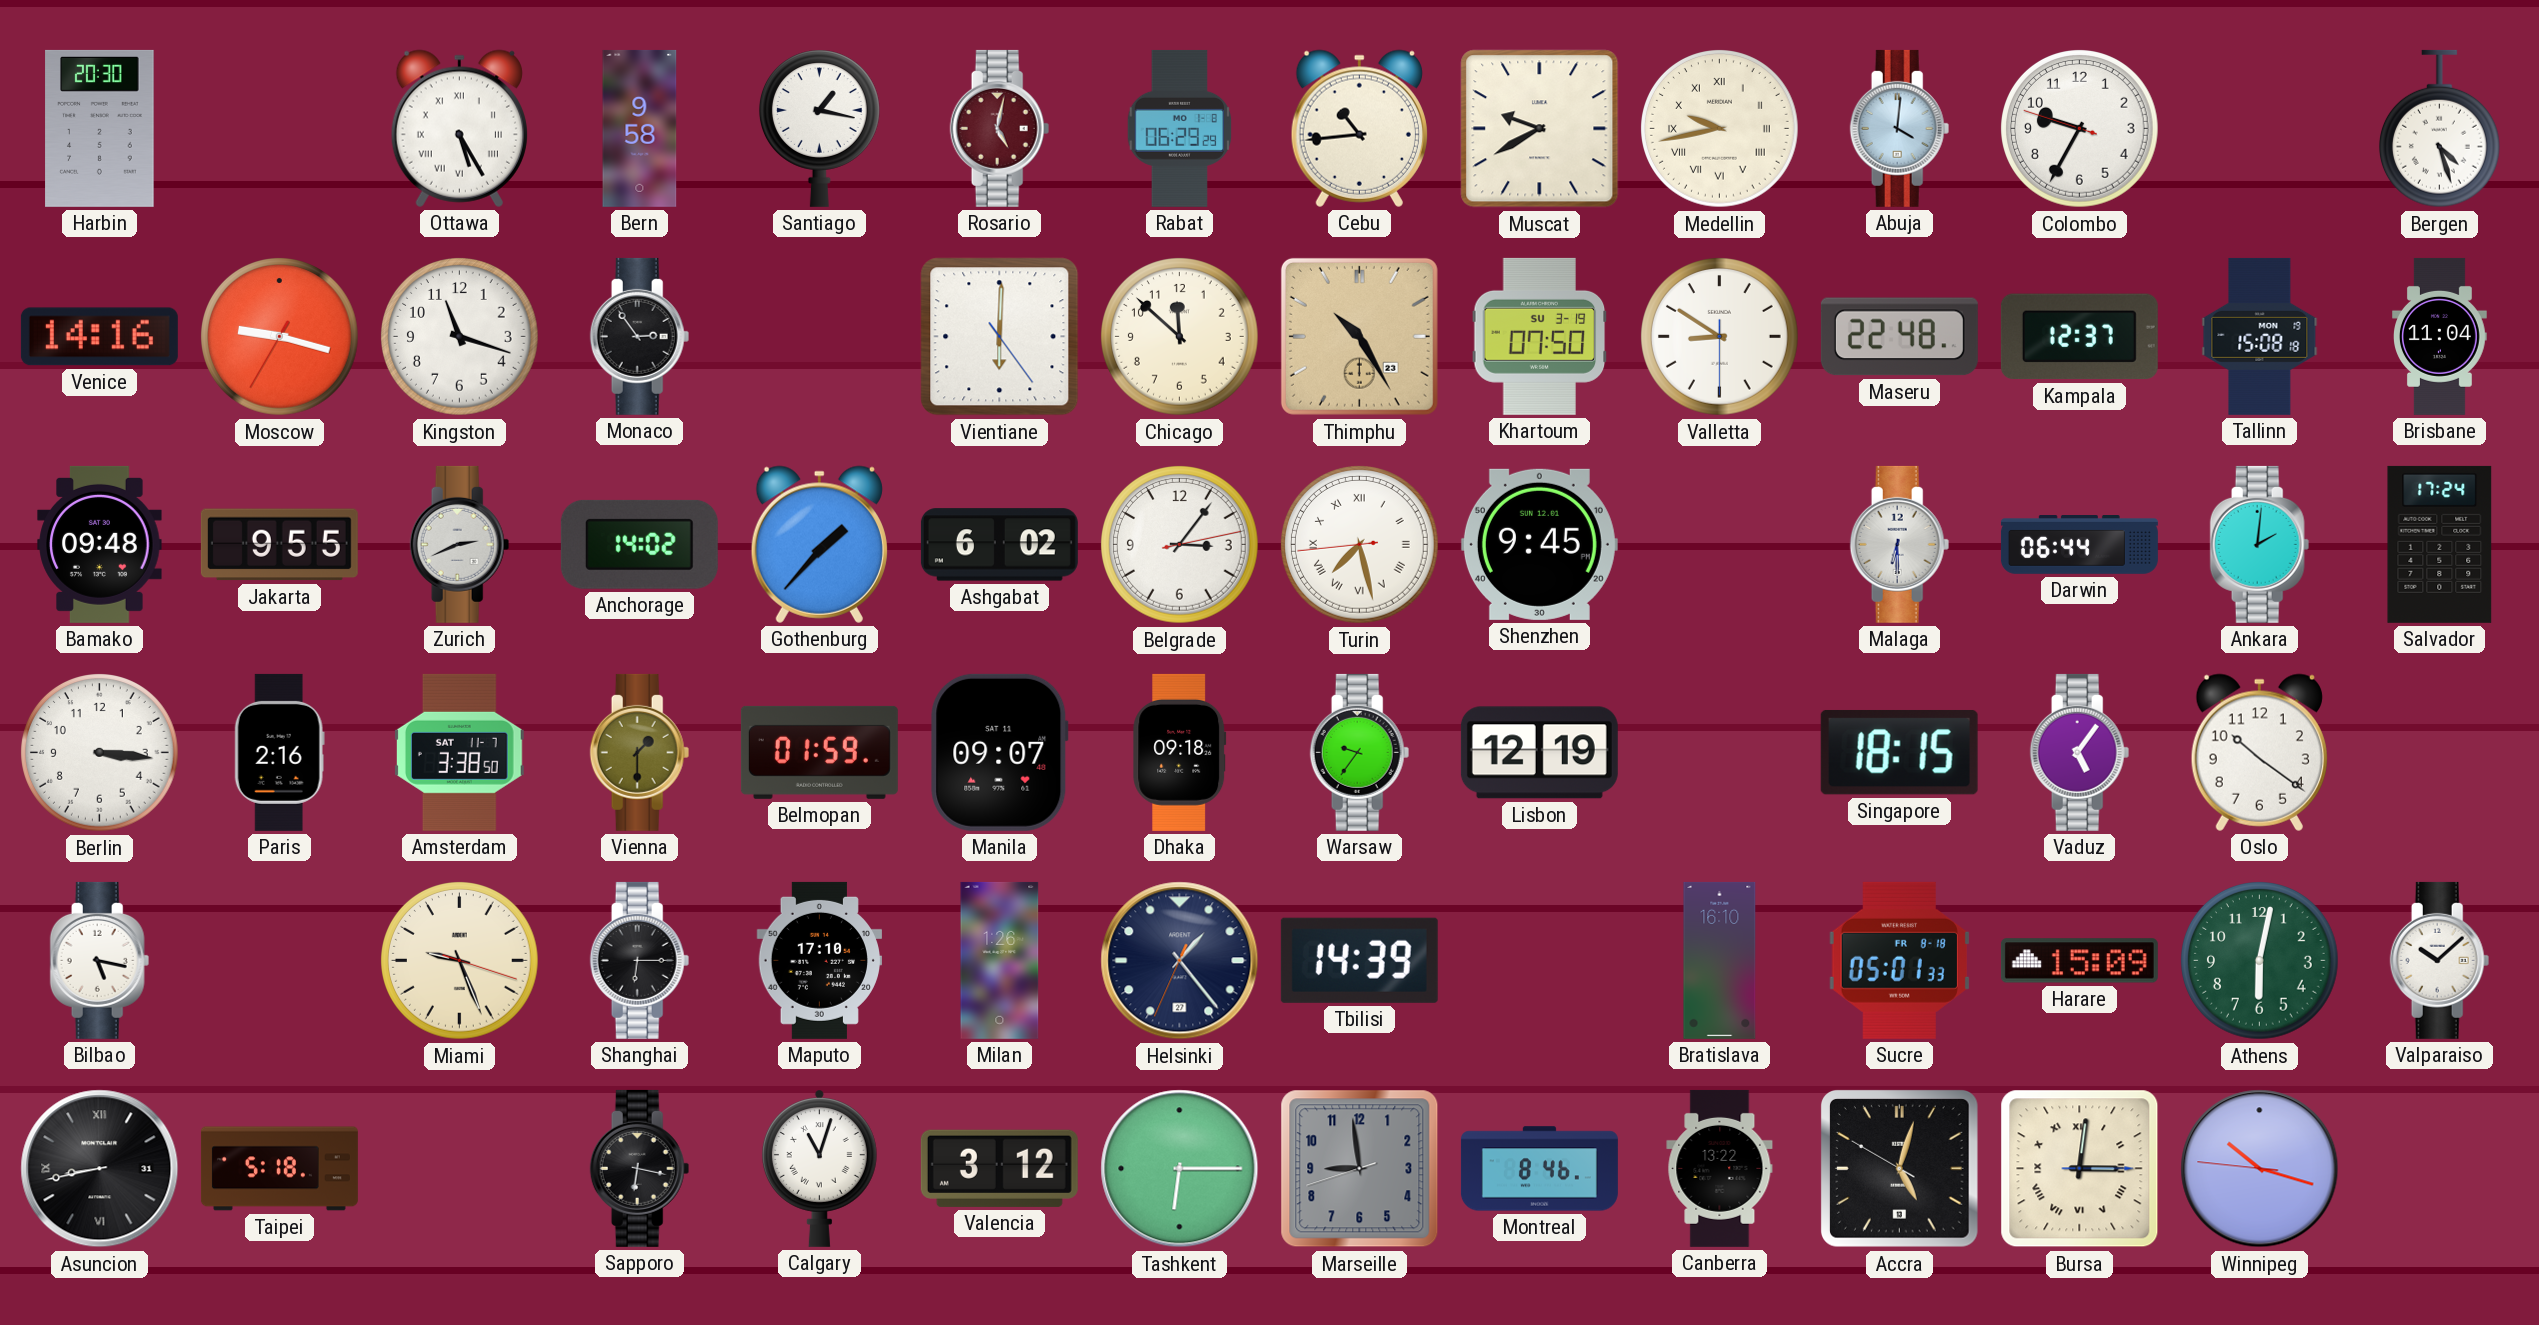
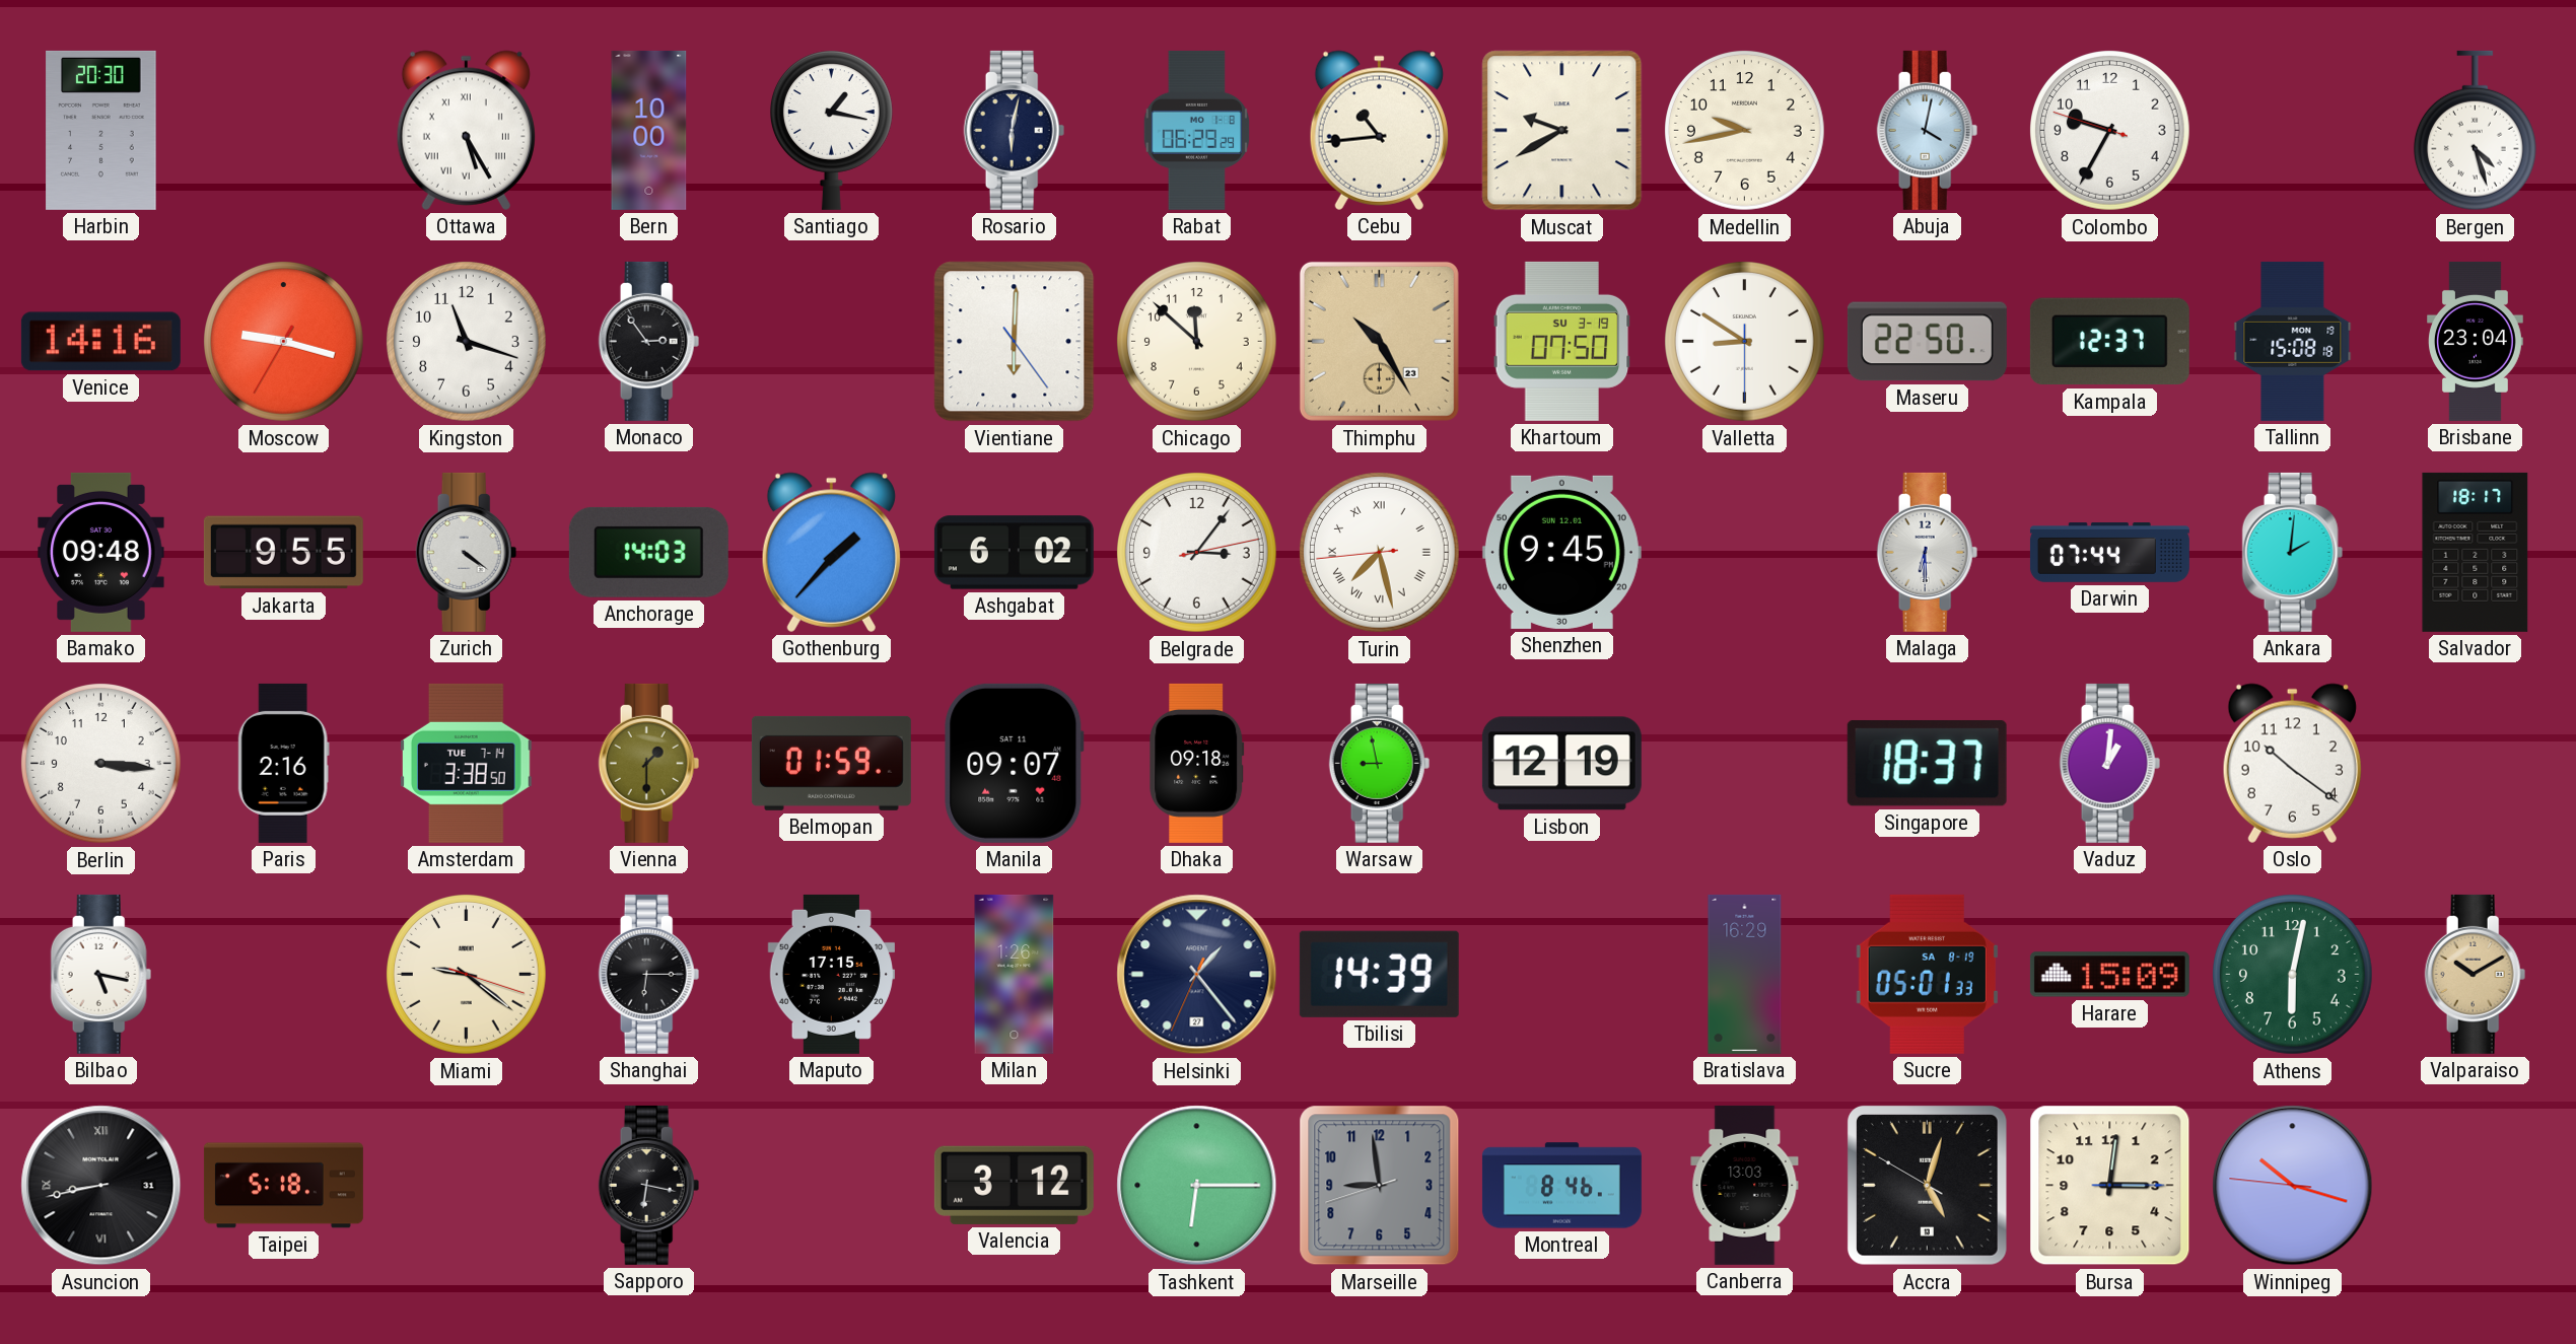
Bern: 9:58 -> 10:00
Rosario: 5:02 -> 6:02
Rosario dial: burgundy -> navy
Medellin numerals: Roman -> Arabic
Abuja: 4:01 -> 4:02
Maseru: 22:48 -> 22:50
Brisbane: 11:04 -> 23:04
Zurich: 2:41 -> 4:21
Anchorage: 14:02 -> 14:03
Darwin: 06:44 -> 07:44
Salvador: 17:24 -> 18:17
Amsterdam date: SAT 11-7 -> TUE 7-14
Warsaw: 9:36 -> 8:58
Singapore: 18:15 -> 18:37
Vaduz: 5:06 -> 1:01
Miami: 9:26 -> 9:21
Maputo: 17:10 -> 17:15
Bratislava: 16:10 -> 16:29
Sucre date: FR 8-18 -> SA 8-19
Valparaiso: 10:08 -> 10:10
Valparaiso dial: white -> champagne
Calgary: 11:03 -> none
Canberra: 13:22 -> 13:03
Bursa numerals: Roman -> Arabic
